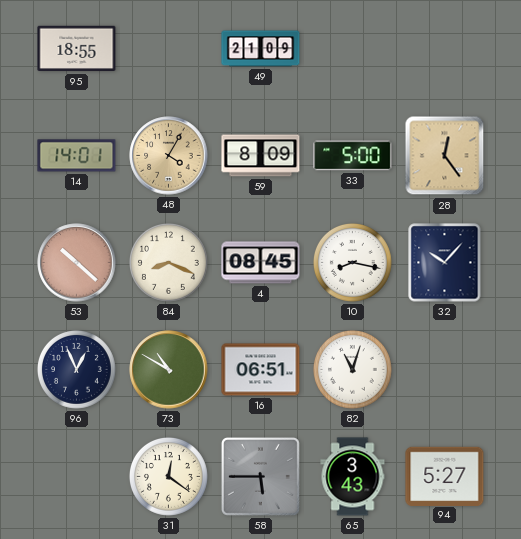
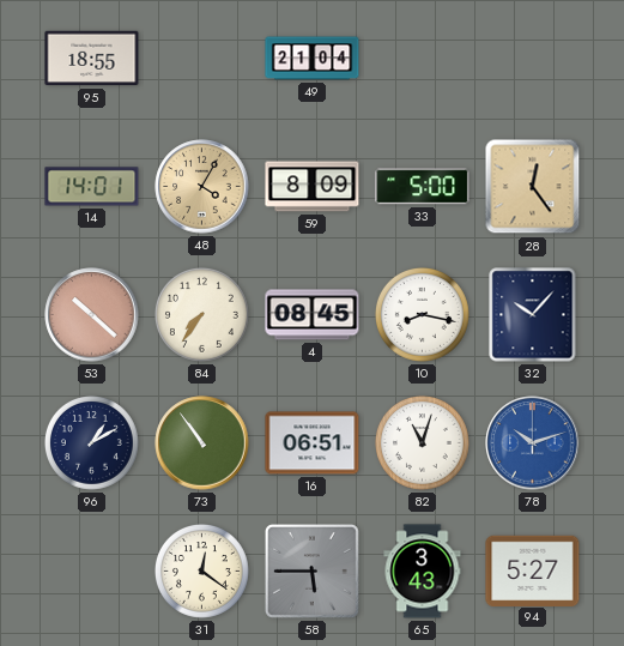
49: 21:09 -> 21:04
84: 8:19 -> 7:36
96: 12:56 -> 1:10
73: 10:50 -> 10:54
78: none -> 10:12
